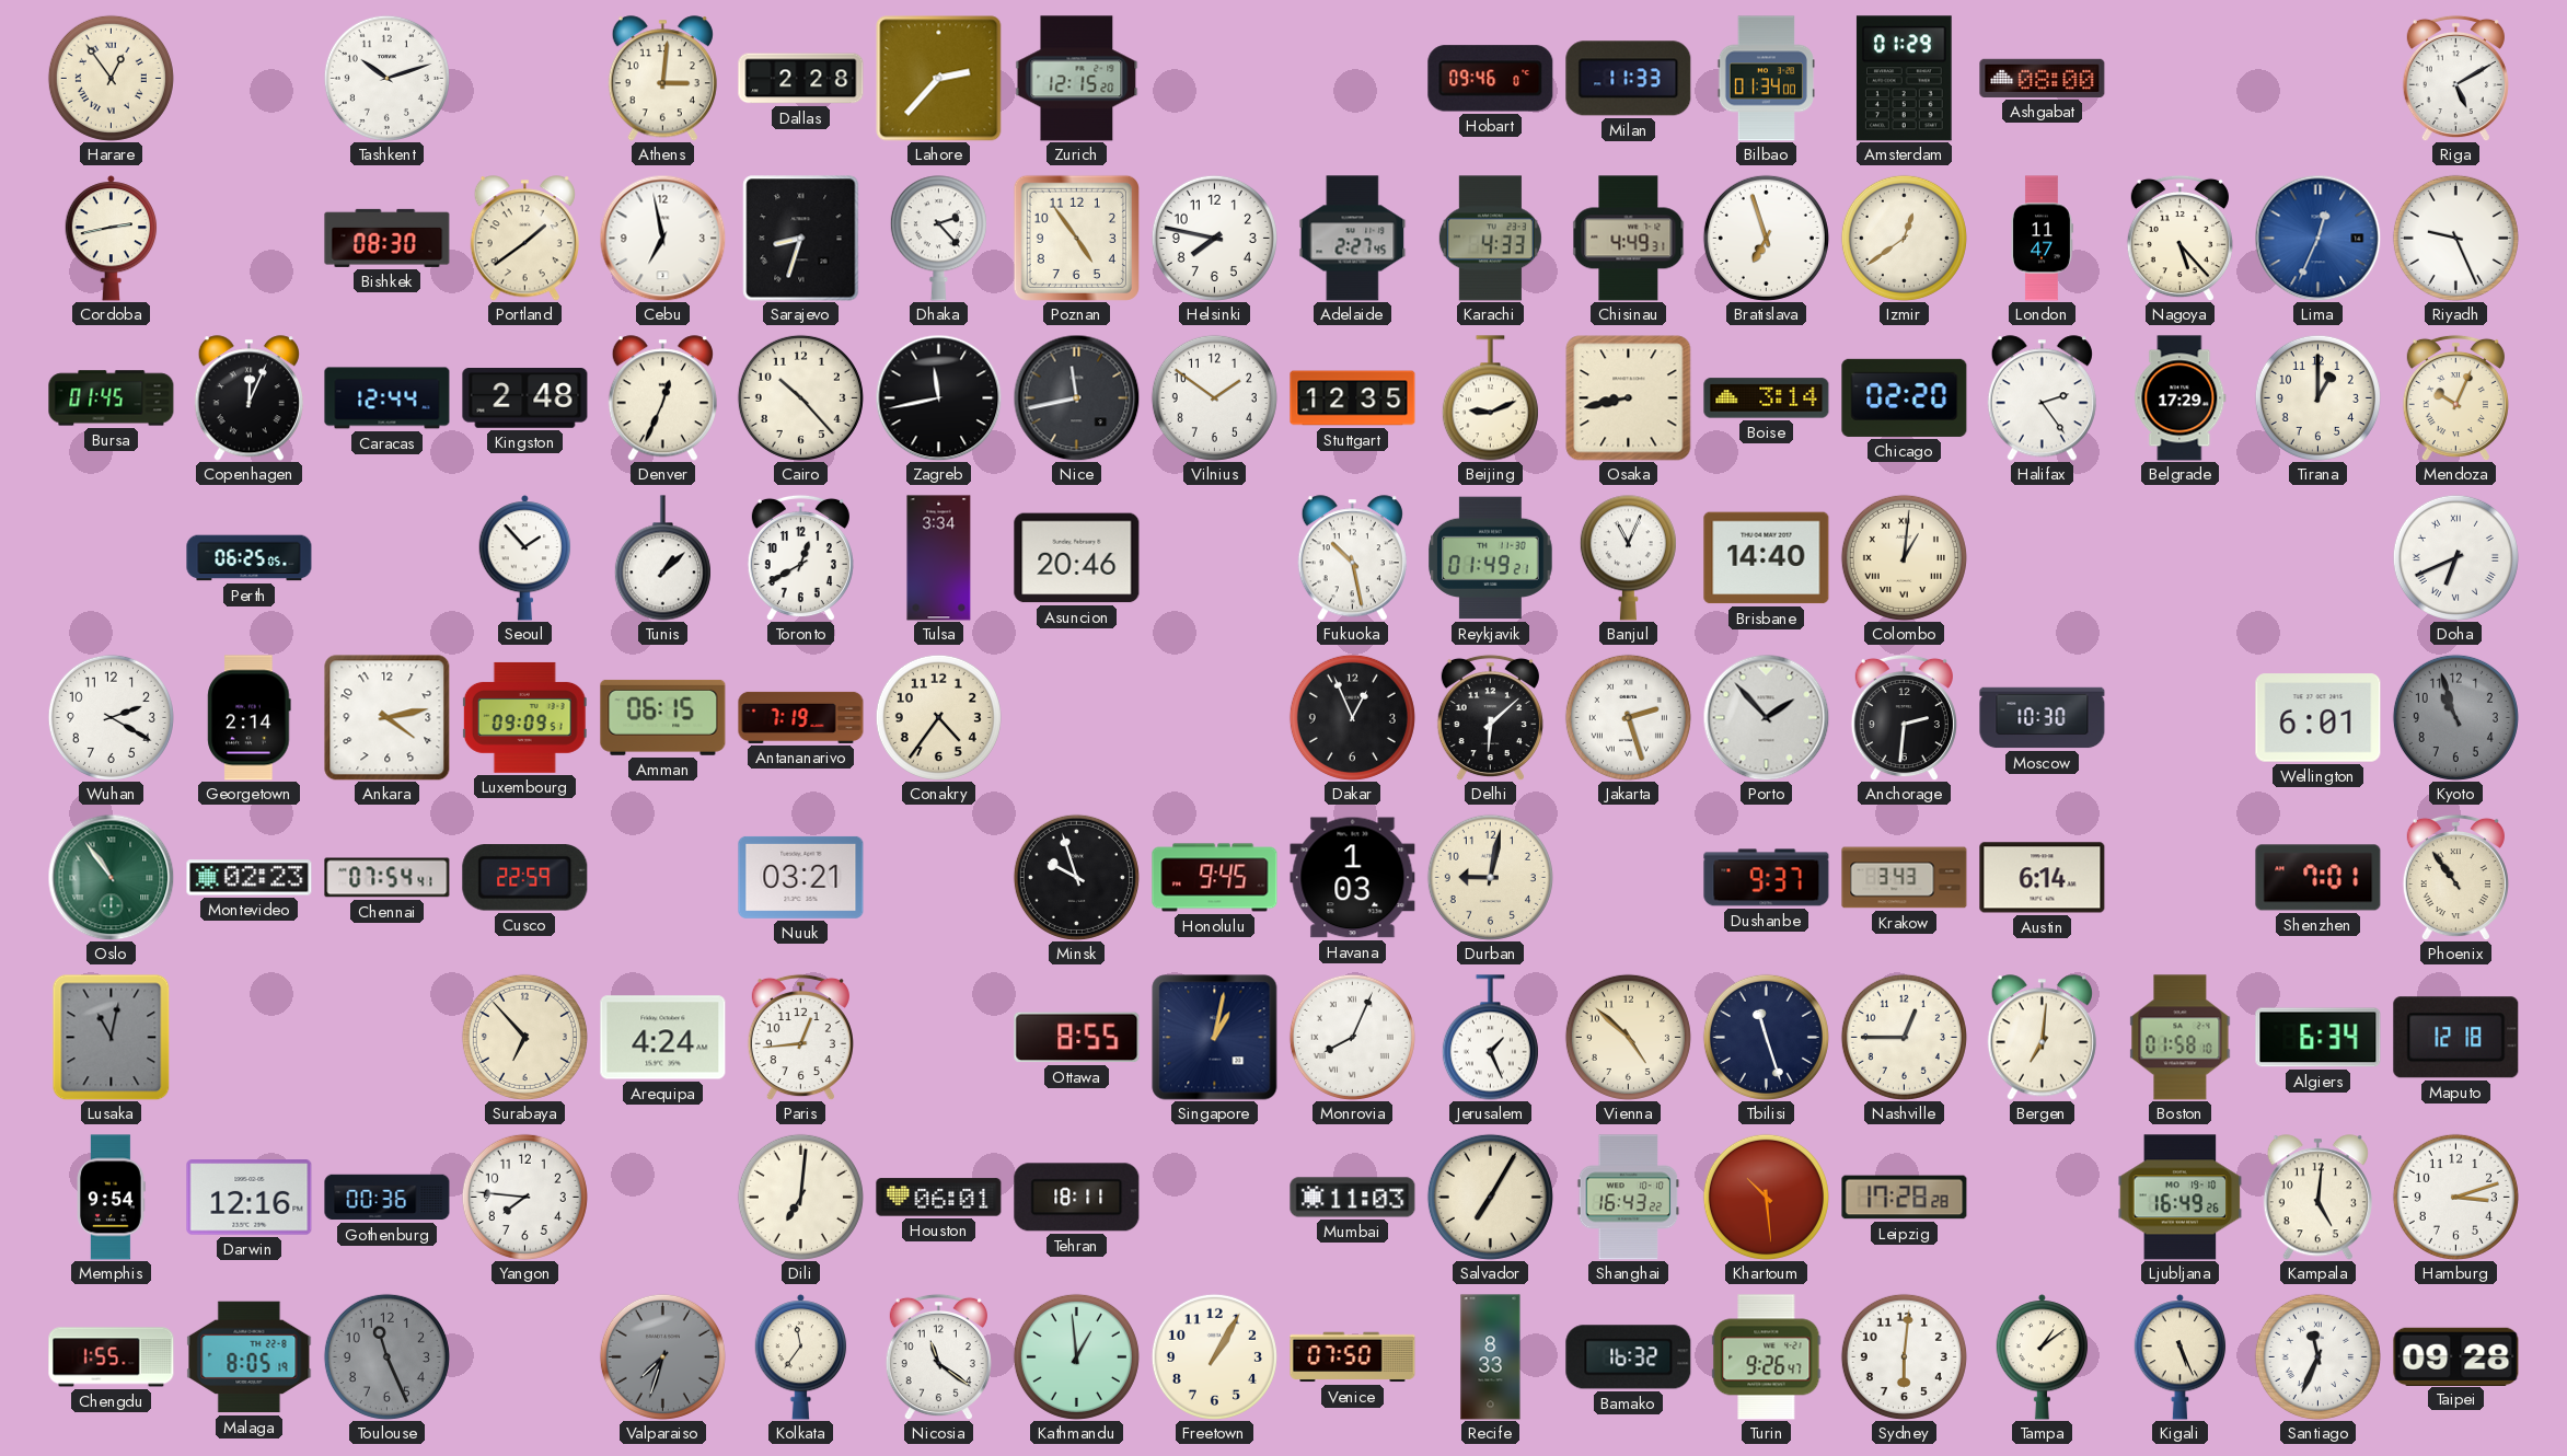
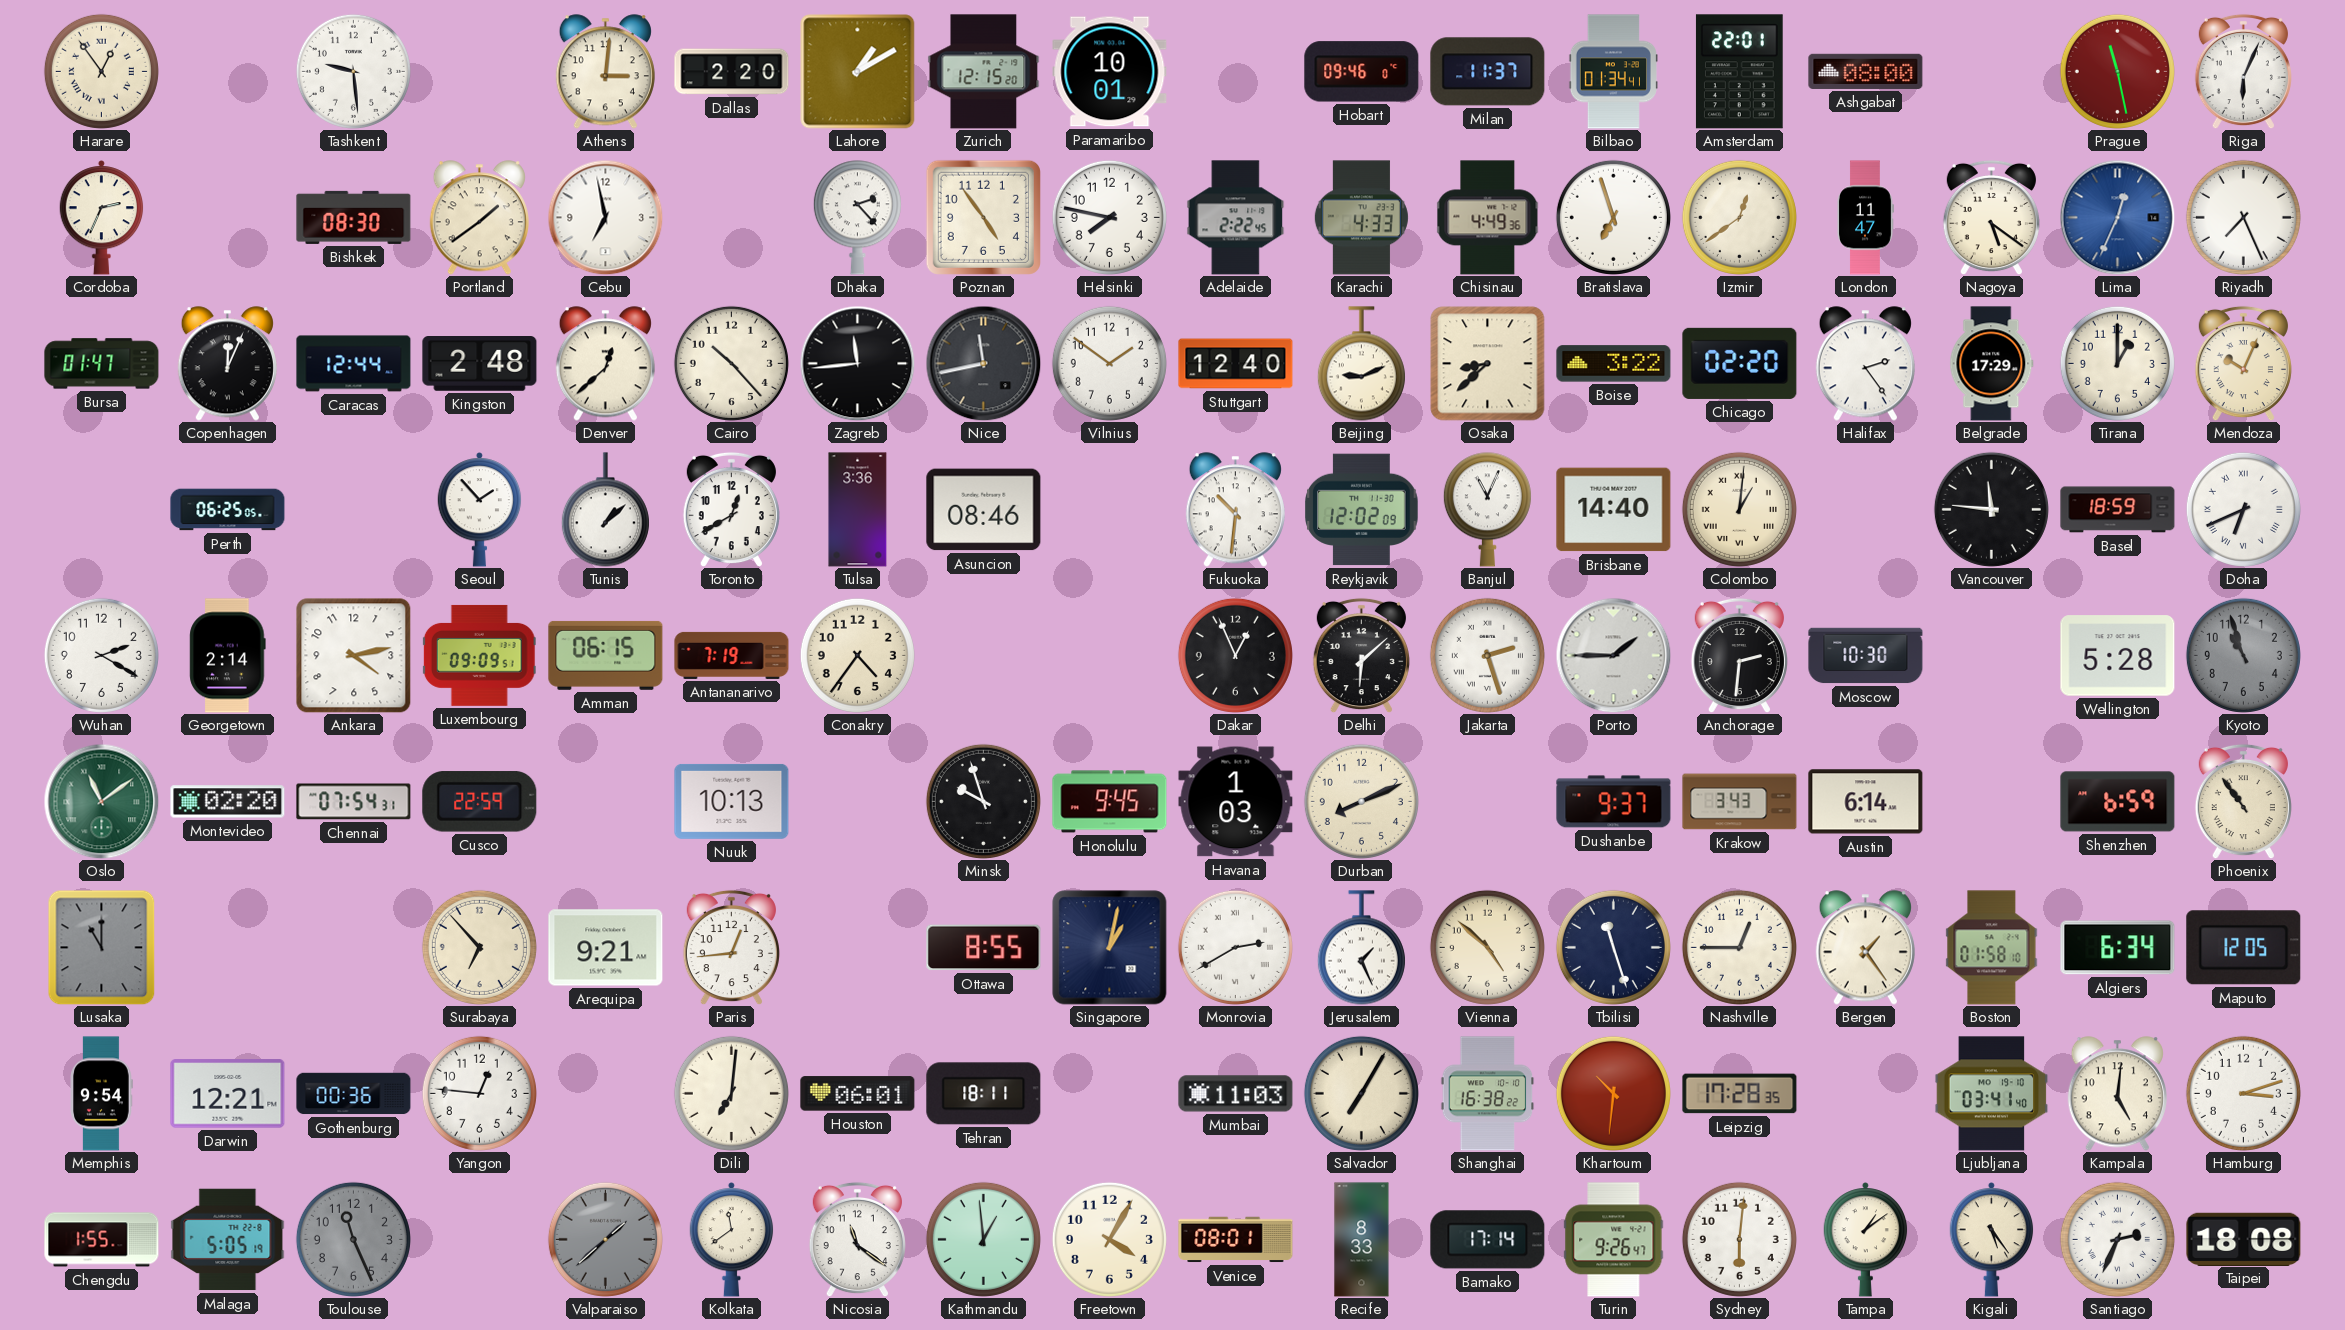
Tashkent: 10:12 -> 9:29
Dallas: 2:28 -> 2:20
Lahore: 2:37 -> 1:10
Paramaribo: none -> 10:01
Milan: 11:33 -> 11:37
Bilbao: 01:34:00 -> 01:34:41
Amsterdam: 01:29 -> 22:01
Prague: none -> 11:28
Riga: 5:10 -> 6:04
Cordoba: 2:43 -> 2:34
Sarajevo: 8:33 -> none
Adelaide: 2:27 -> 2:22
Chisinau: 4:49:31 -> 4:49:36
Nagoya: 5:23 -> 5:21
Riyadh: 9:26 -> 7:26
Bursa: 01:45 -> 01:47
Denver: 12:34 -> 12:38
Zagreb: 11:43 -> 11:44
Stuttgart: 12:35 -> 12:40
Osaka: 8:43 -> 8:38
Boise: 3:14 -> 3:22
Tulsa: 3:34 -> 3:36
Asuncion: 20:46 -> 08:46
Fukuoka: 10:28 -> 10:31
Reykjavik: 01:49 -> 12:02
Vancouver: none -> 11:46
Basel: none -> 18:59
Porto: 1:53 -> 1:45
Wellington: 6:01 -> 5:28
Oslo: 10:54 -> 11:09
Montevideo: 02:23 -> 02:20
Chennai: 07:54:41 -> 07:54:31
Nuuk: 03:21 -> 10:13
Durban: 9:02 -> 8:11
Shenzhen: 7:01 -> 6:59
Lusaka: 11:02 -> 11:00
Arequipa: 4:24 -> 9:21
Monrovia: 8:04 -> 2:40
Bergen: 7:01 -> 1:24
Maputo: 12:18 -> 12:05
Darwin: 12:16 -> 12:21
Yangon: 7:46 -> 12:46
Shanghai: 16:43 -> 16:38
Khartoum: 10:29 -> 10:31
Leipzig: 17:28:28 -> 17:28:35
Ljubljana: 16:49 -> 03:41
Malaga: 8:05 -> 5:05
Valparaiso: 7:33 -> 1:38
Kolkata: 11:36 -> 11:39
Freetown: 1:05 -> 4:05
Venice: 07:50 -> 08:01
Bamako: 16:32 -> 17:14
Kigali: 5:26 -> 5:24
Santiago: 11:34 -> 2:34
Taipei: 09:28 -> 18:08
